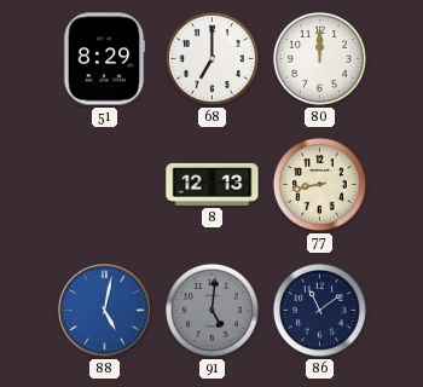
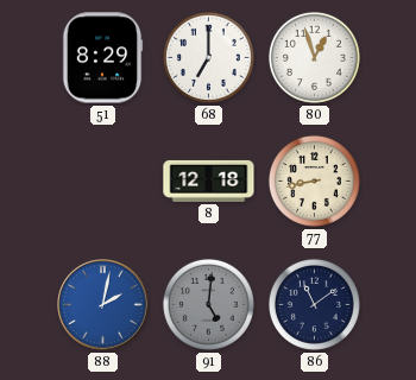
80: 12:00 -> 12:57
8: 12:13 -> 12:18
88: 5:02 -> 2:02
